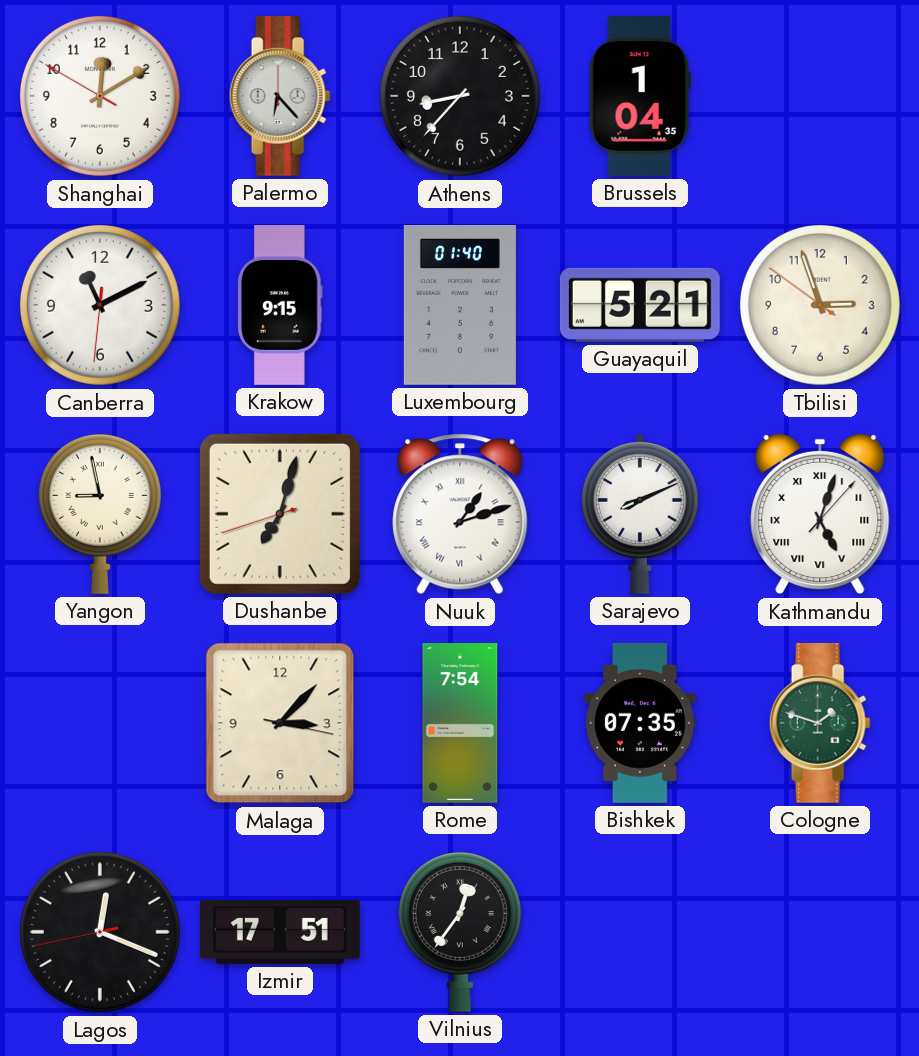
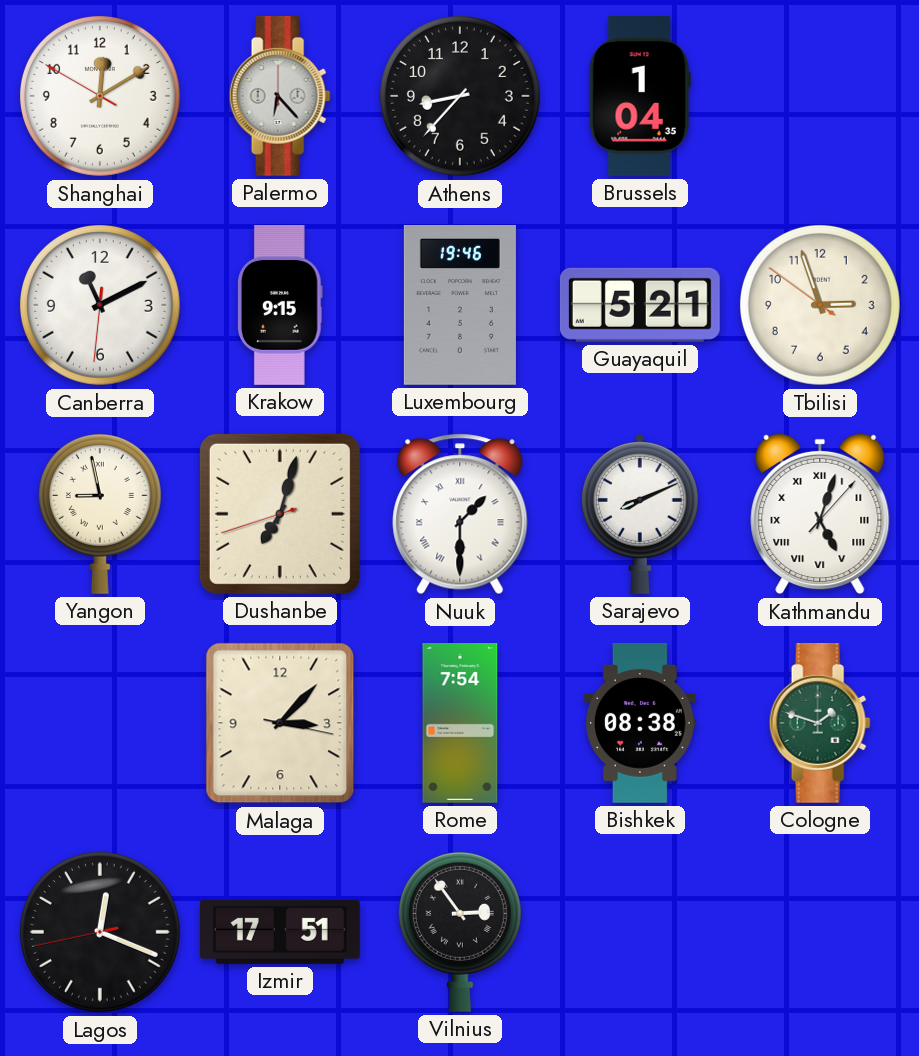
Luxembourg: 01:40 -> 19:46
Nuuk: 1:12 -> 1:30
Bishkek: 07:35 -> 08:38
Vilnius: 12:36 -> 2:54
